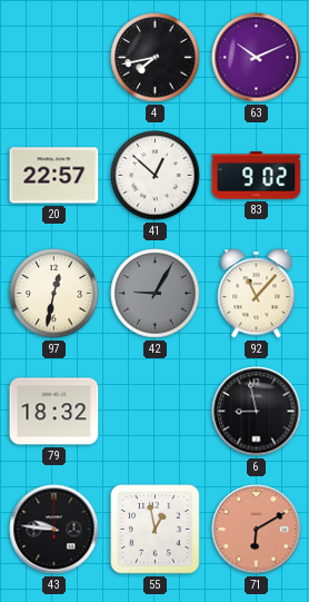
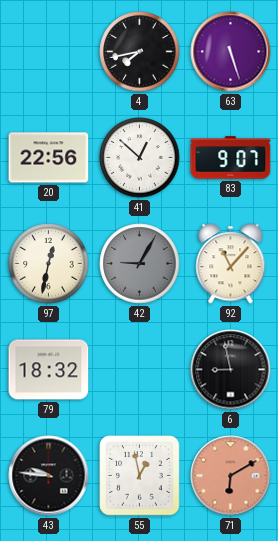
63: 10:11 -> 5:27
20: 22:57 -> 22:56
83: 9:02 -> 9:07
